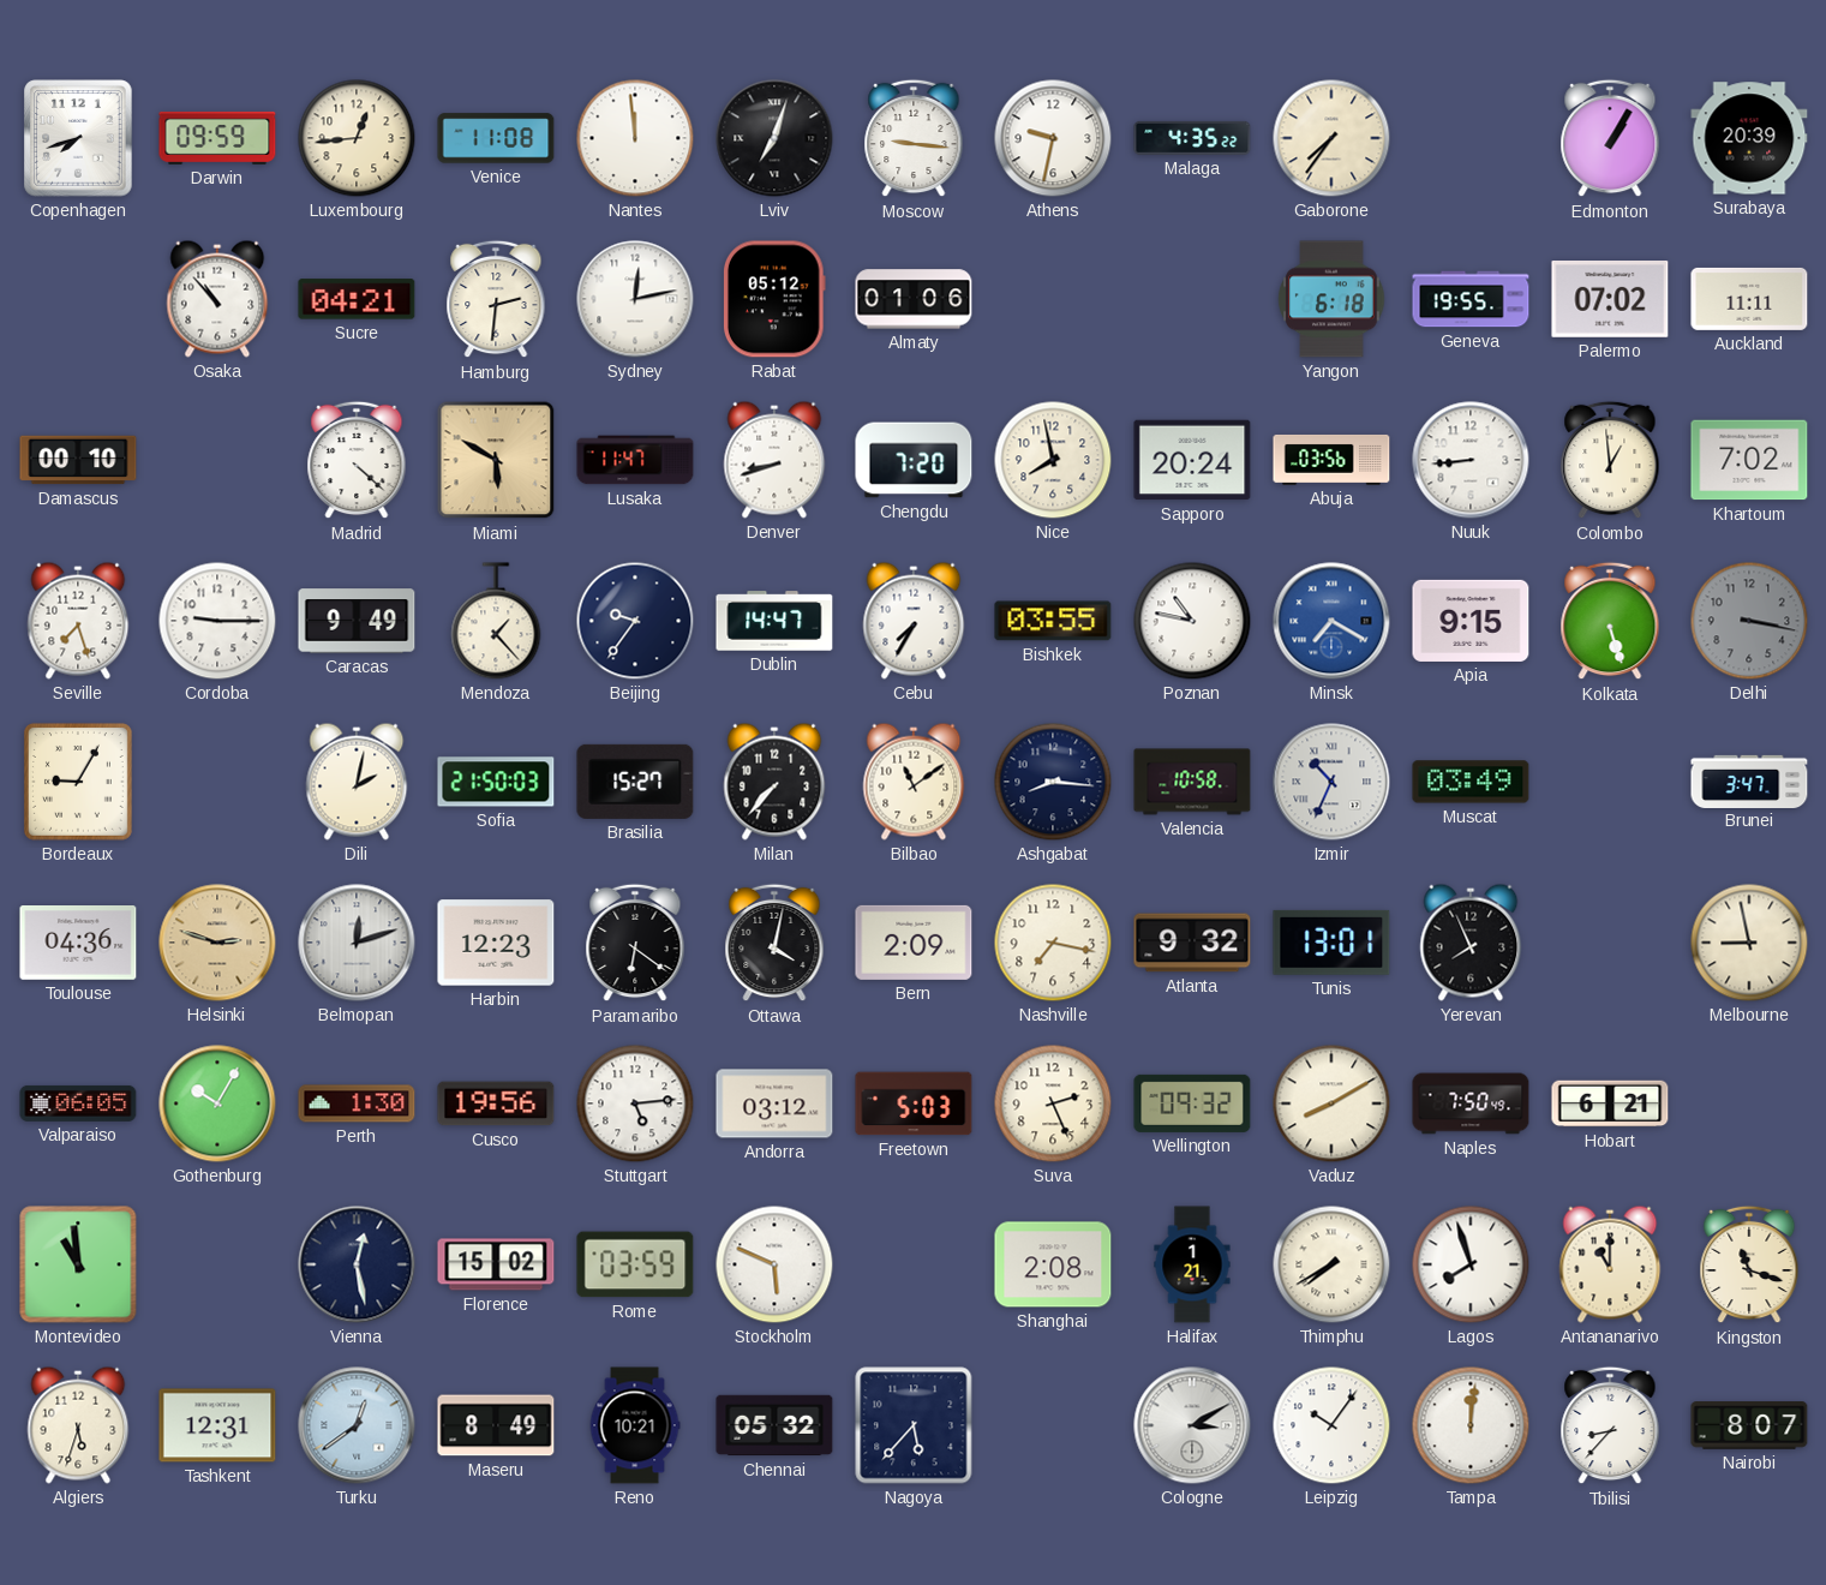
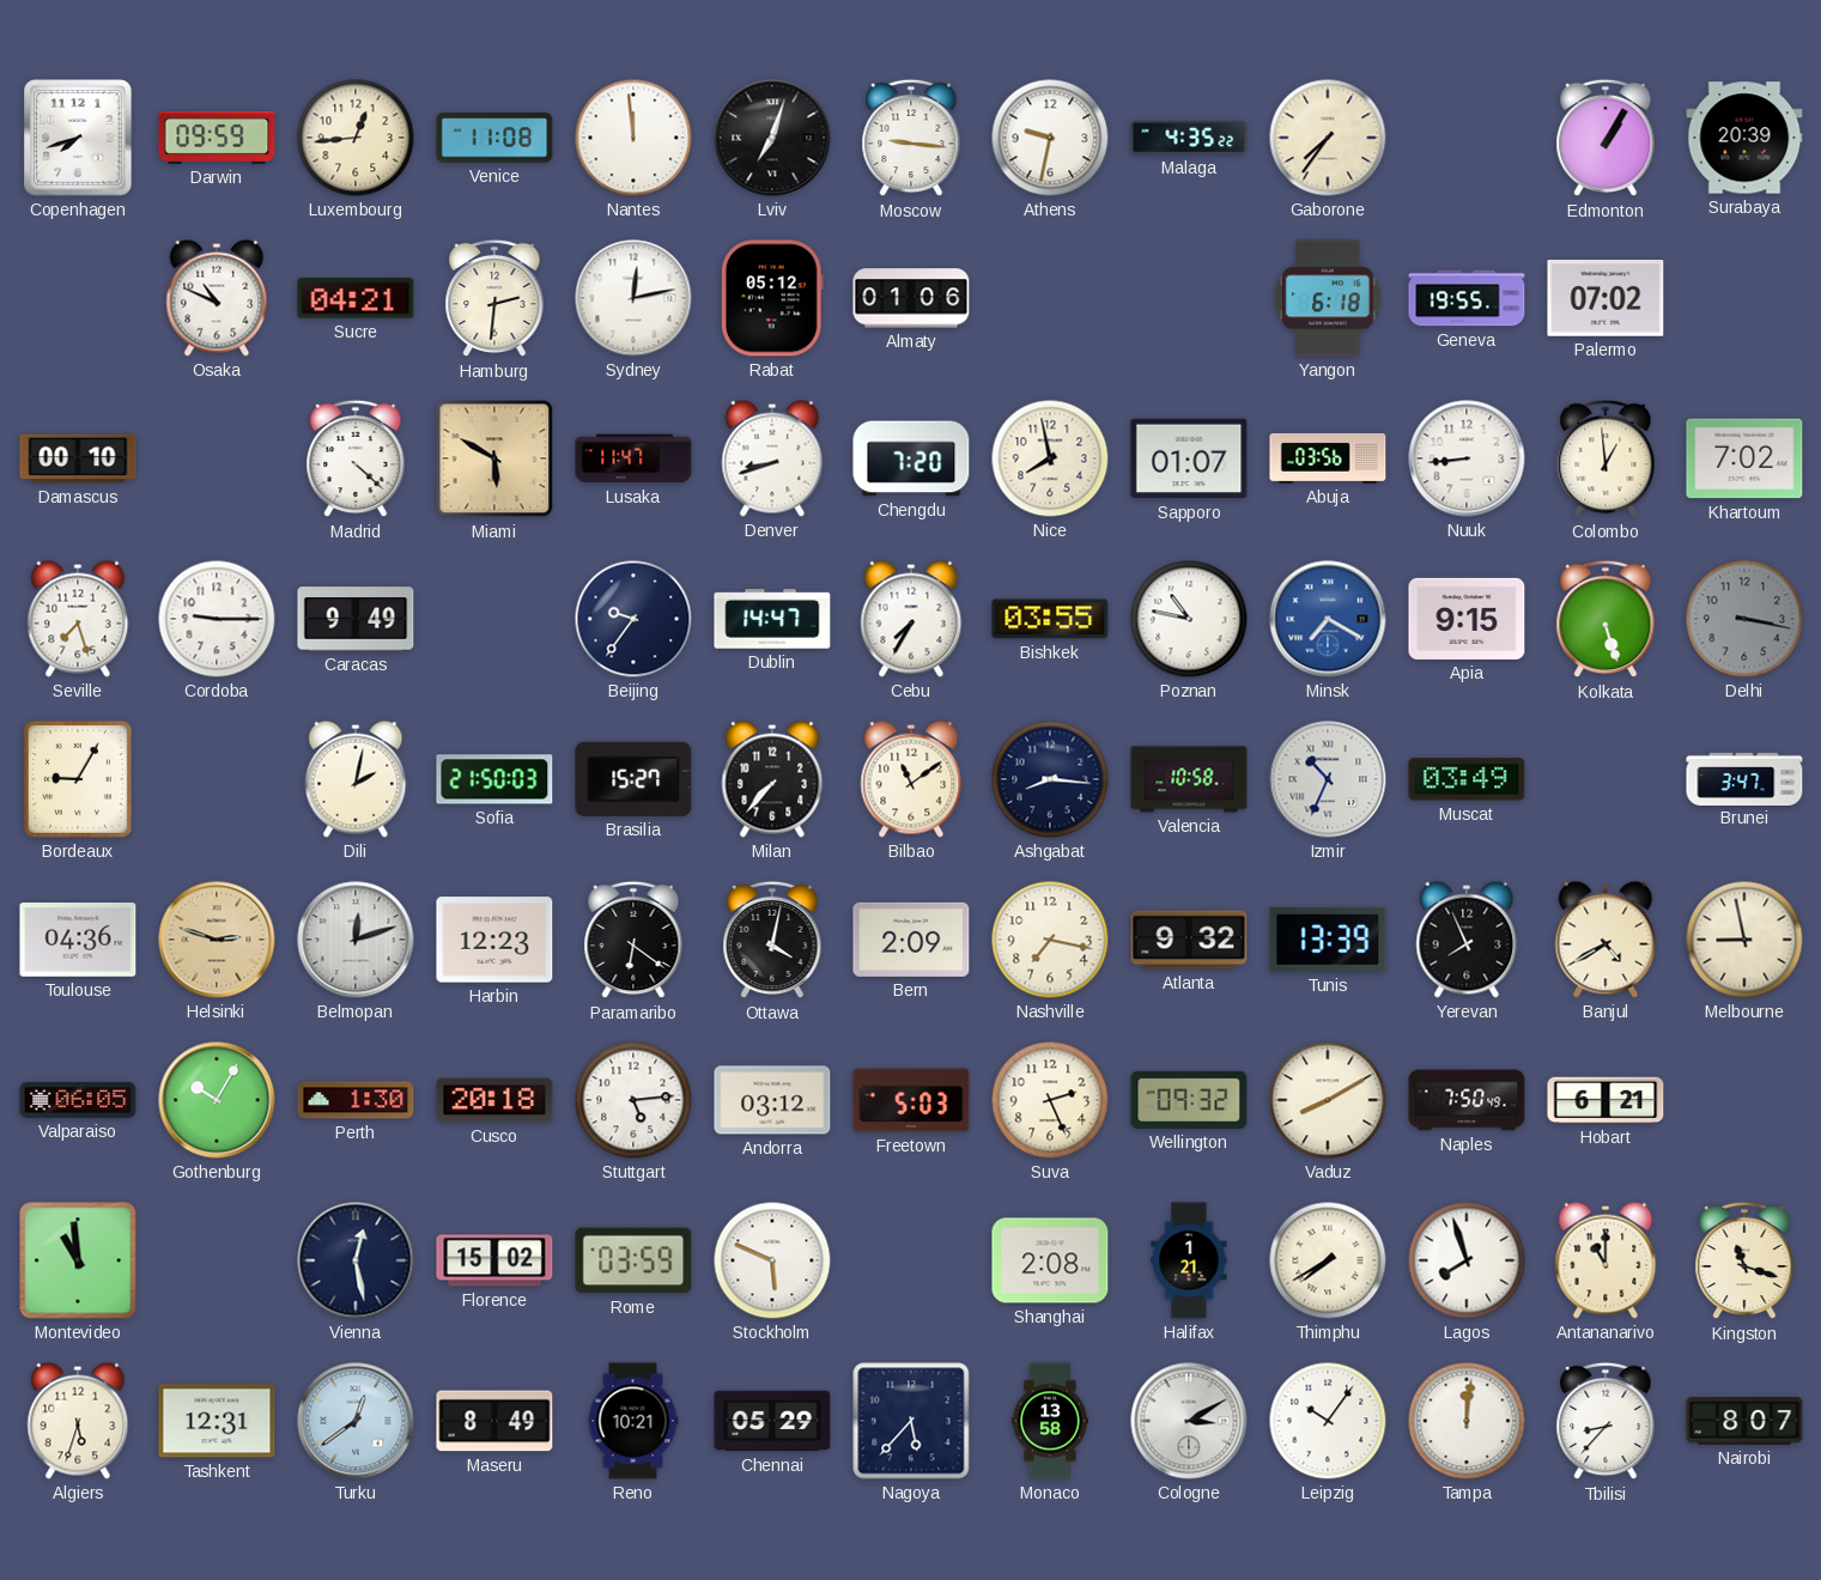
Osaka: 10:53 -> 10:49
Auckland: 11:11 -> none
Sapporo: 20:24 -> 01:07
Mendoza: 1:23 -> none
Tunis: 13:01 -> 13:39
Banjul: none -> 4:40
Cusco: 19:56 -> 20:18
Chennai: 05:32 -> 05:29
Monaco: none -> 13:58
